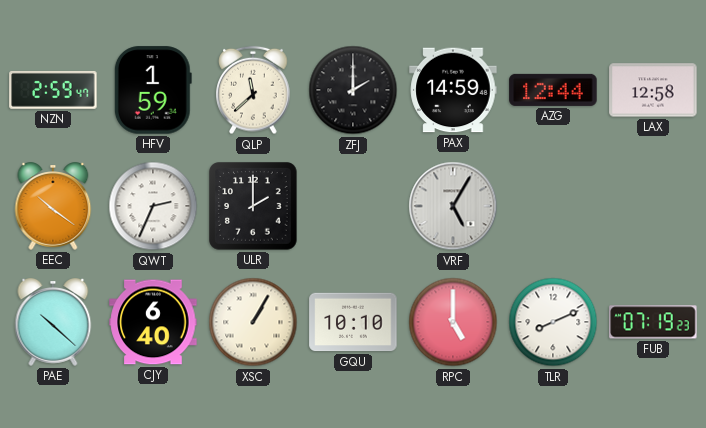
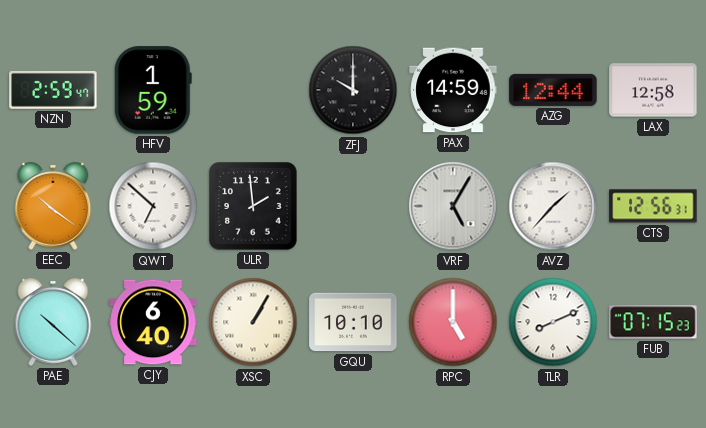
QLP: 11:38 -> none
ZFJ: 2:00 -> 10:00
QWT: 2:34 -> 6:52
ULR: 2:00 -> 1:59
AVZ: none -> 1:37
CTS: none -> 12:56
FUB: 07:19 -> 07:15
